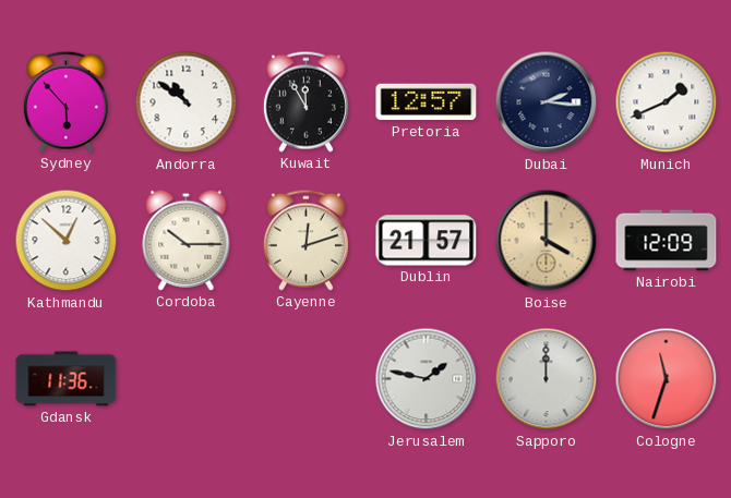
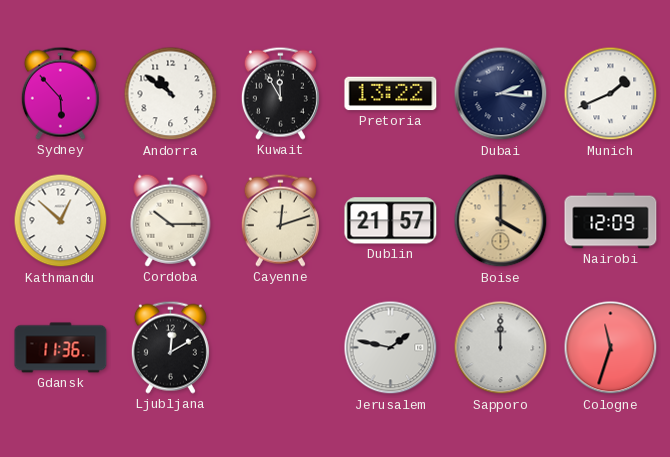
Pretoria: 12:57 -> 13:22
Ljubljana: none -> 12:10
